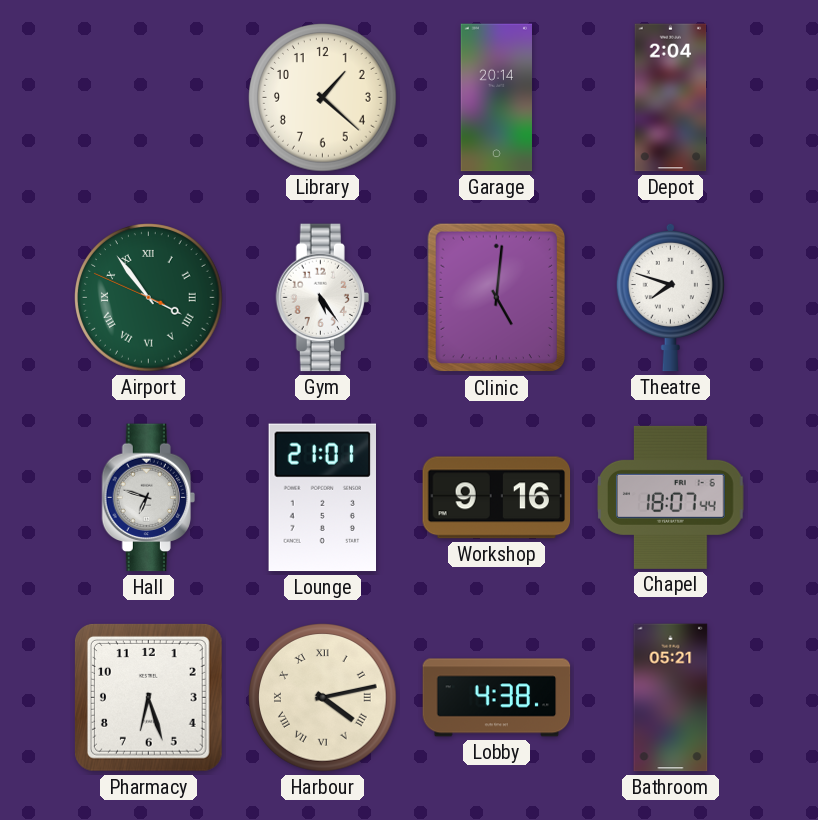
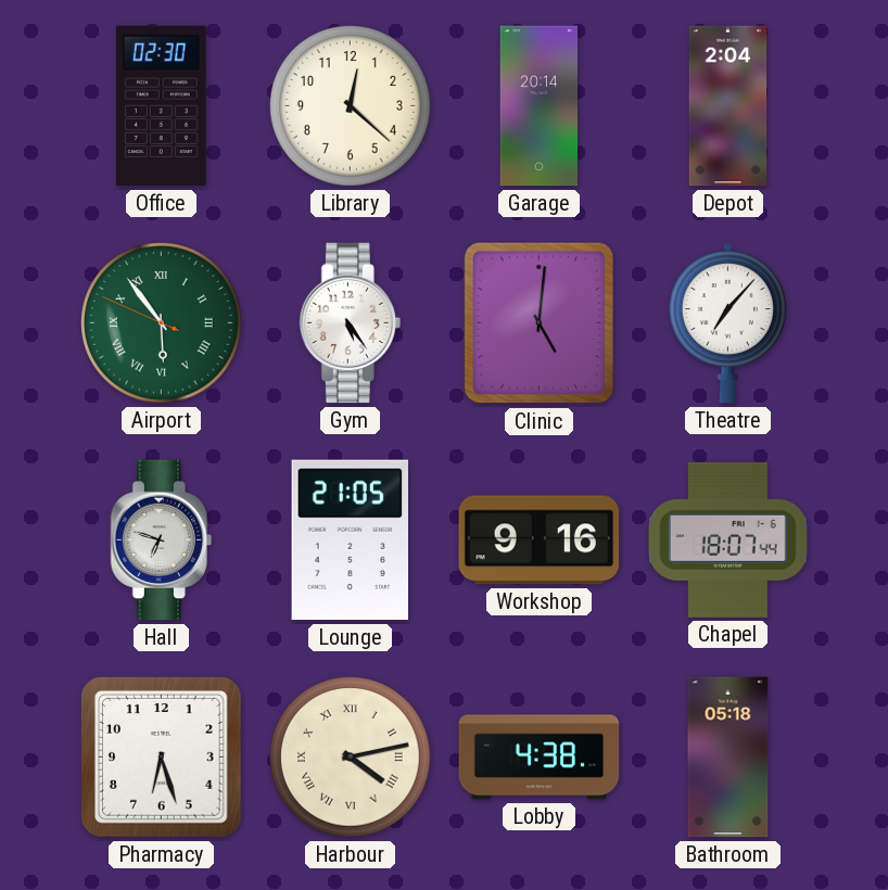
Office: none -> 02:30
Library: 1:22 -> 12:22
Airport: 3:53 -> 5:53
Theatre: 7:48 -> 7:07
Lounge: 21:01 -> 21:05
Bathroom: 05:21 -> 05:18
